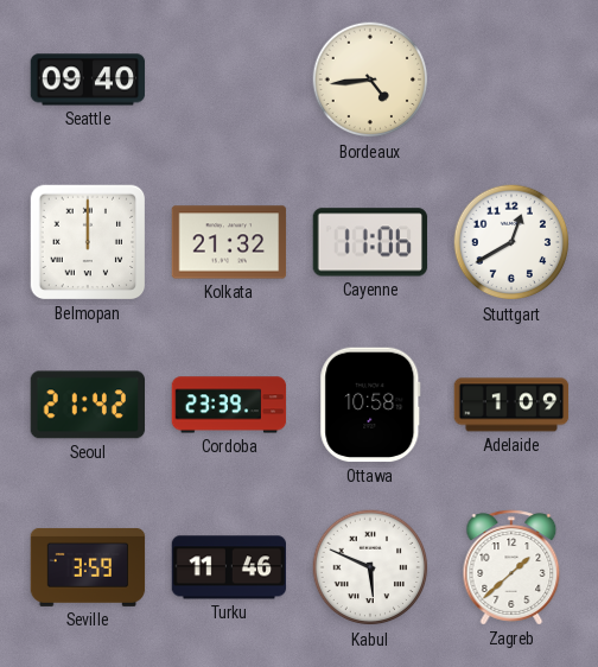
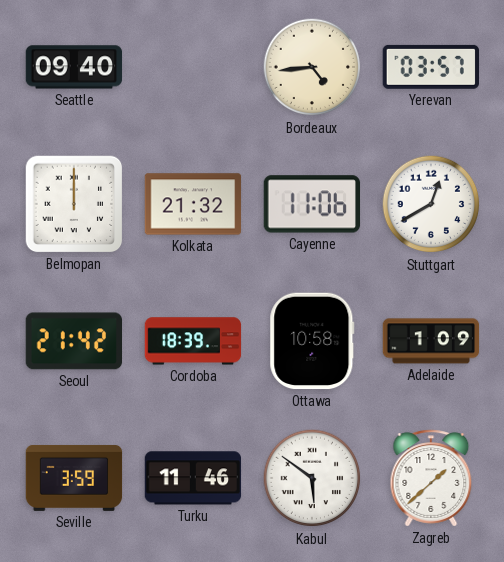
Yerevan: none -> 03:57
Cordoba: 23:39 -> 18:39
Kabul: 5:49 -> 5:51
